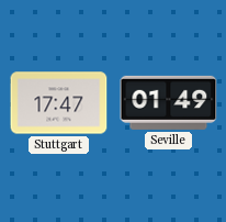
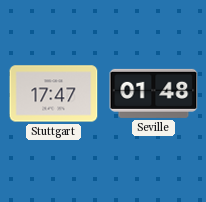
Seville: 01:49 -> 01:48
